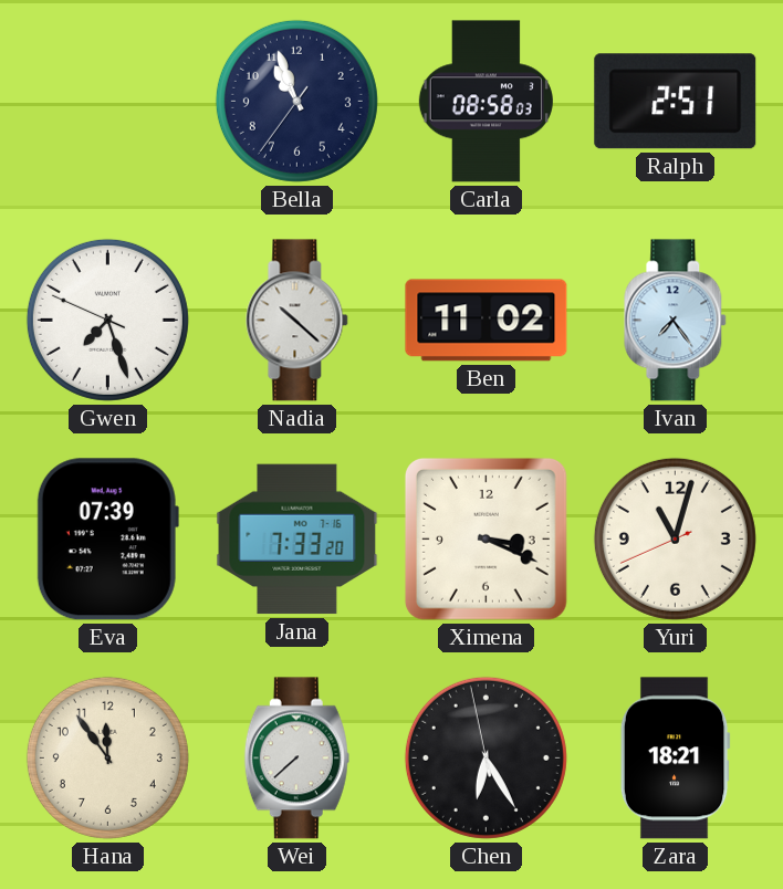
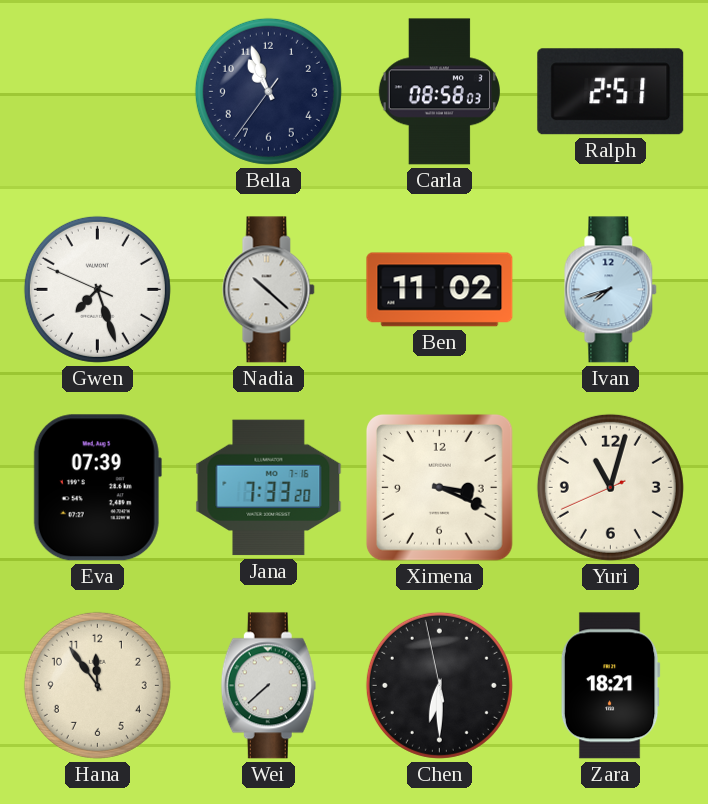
Ivan: 7:24 -> 7:42
Chen: 6:24 -> 6:29
